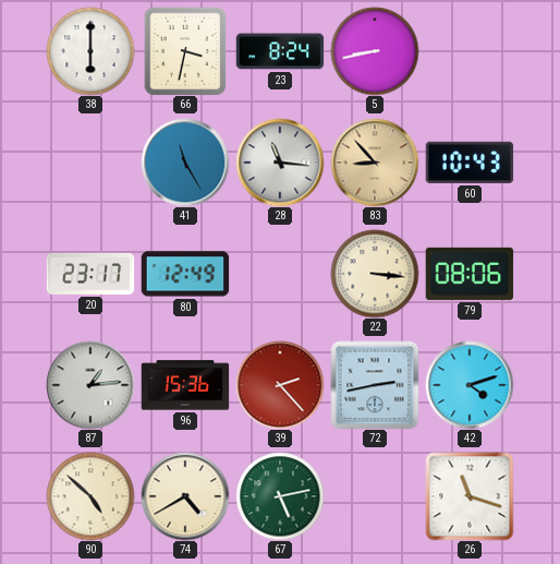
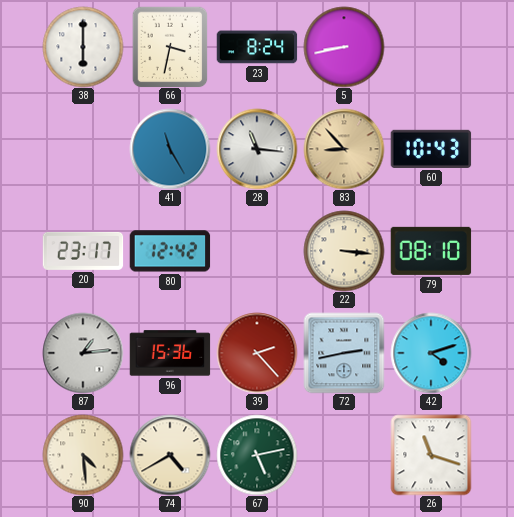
80: 12:49 -> 12:42
79: 08:06 -> 08:10
90: 4:52 -> 4:29
